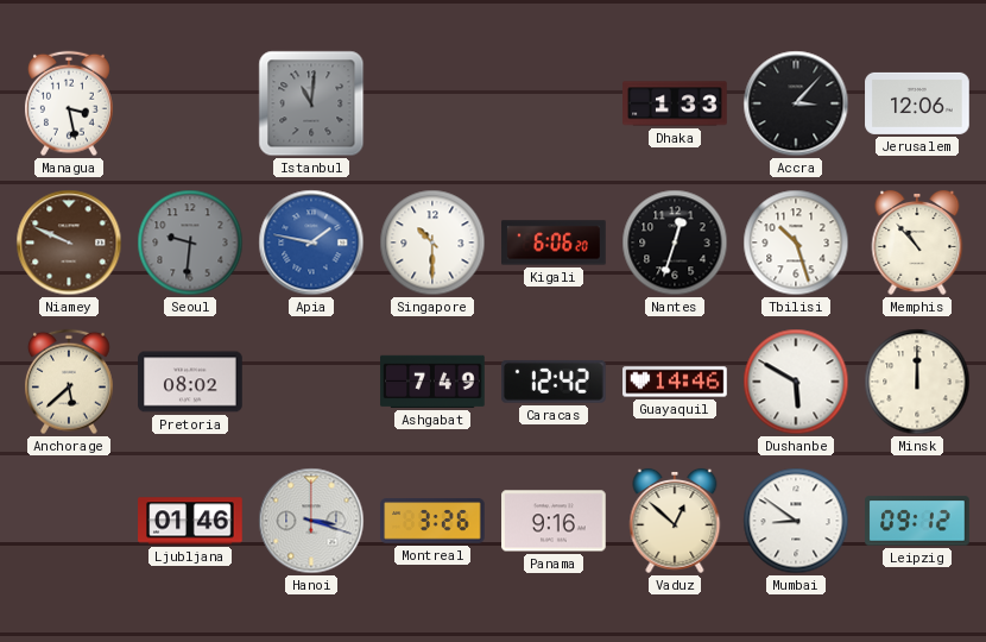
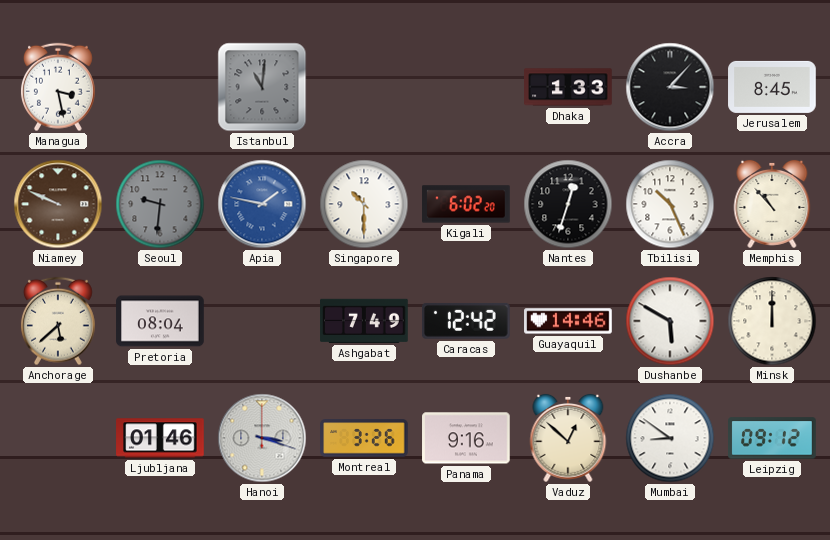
Jerusalem: 12:06 -> 8:45
Kigali: 6:06 -> 6:02
Tbilisi: 10:27 -> 10:26
Pretoria: 08:02 -> 08:04
